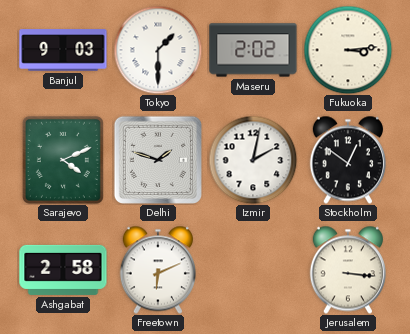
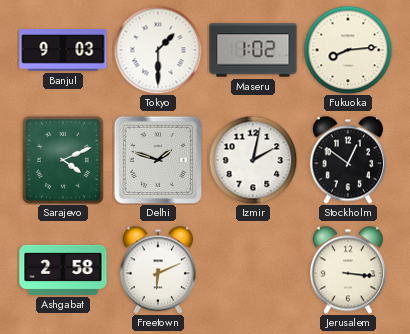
Maseru: 2:02 -> 1:02
Fukuoka: 3:14 -> 8:14
